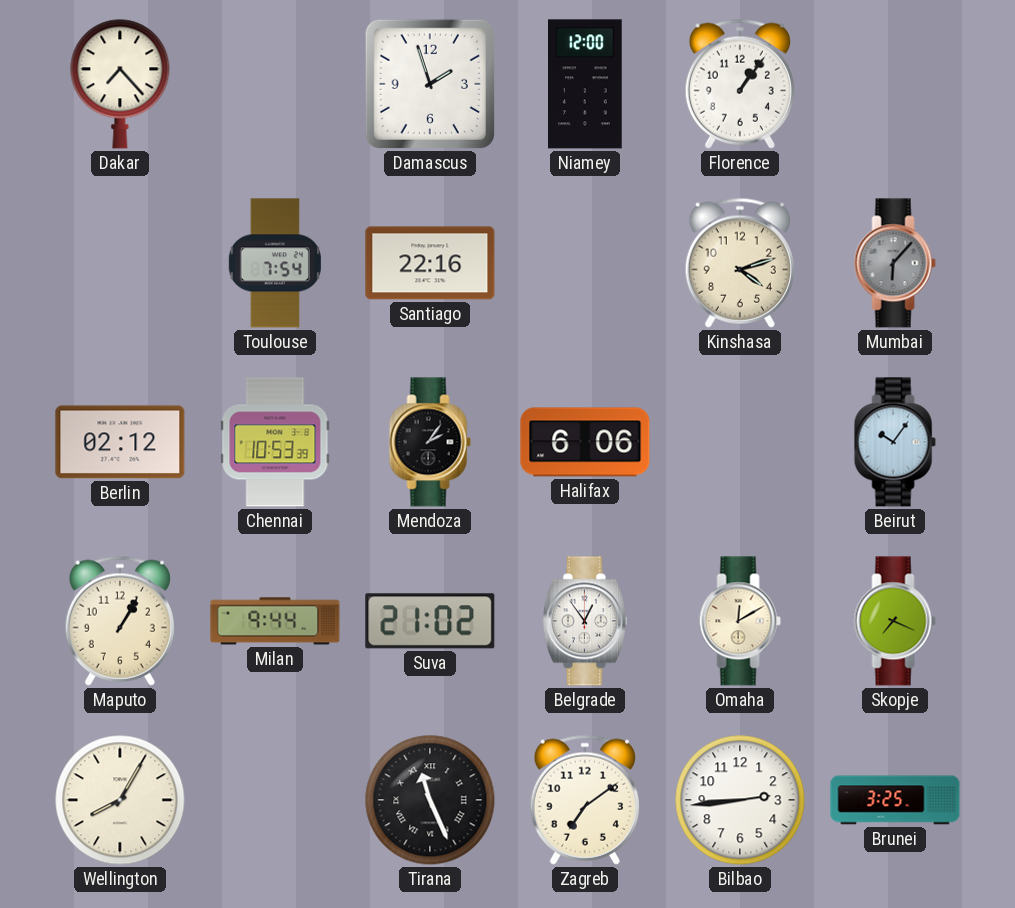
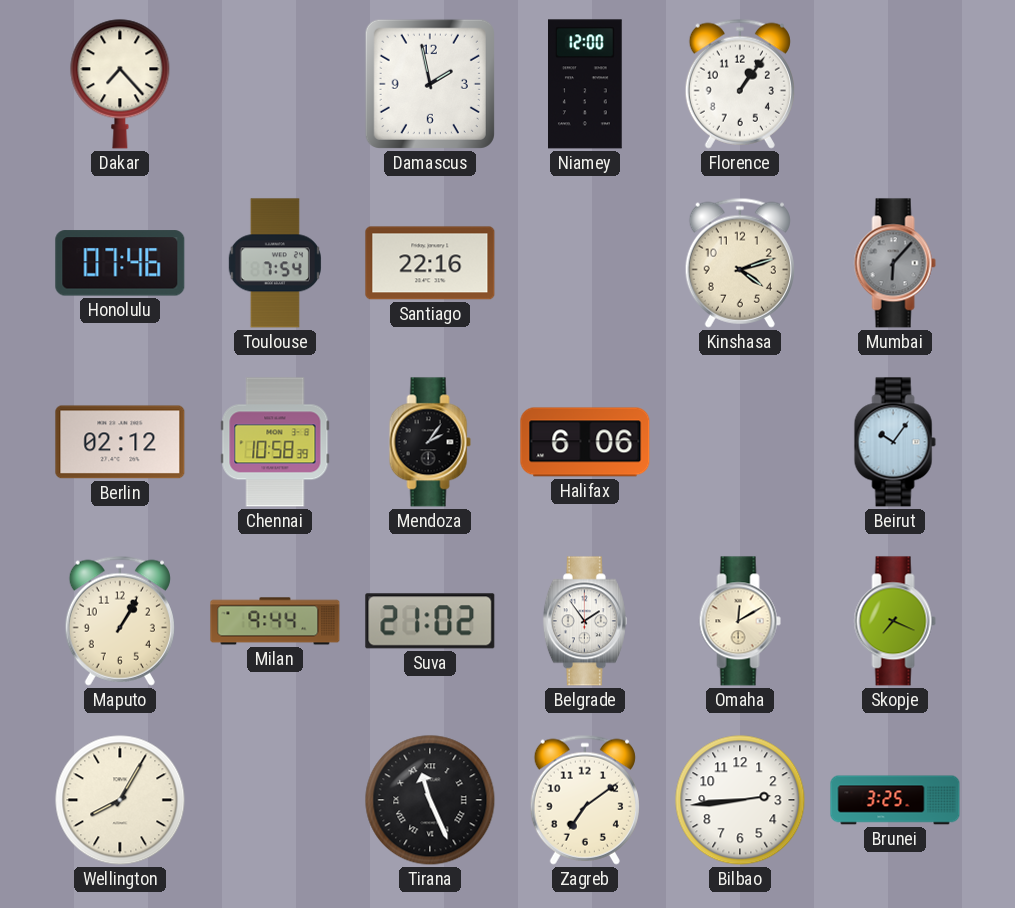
Damascus: 1:57 -> 1:58
Honolulu: none -> 07:46
Chennai: 10:53 -> 10:58
Belgrade: 12:54 -> 1:54
